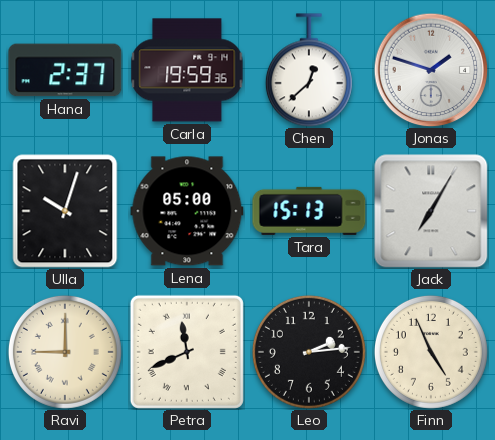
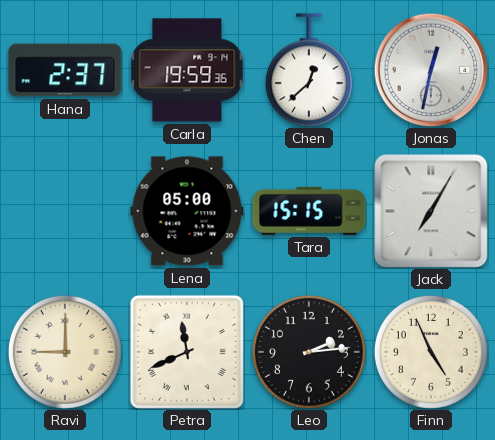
Jonas: 1:48 -> 12:32
Ulla: 10:03 -> none
Tara: 15:13 -> 15:15
